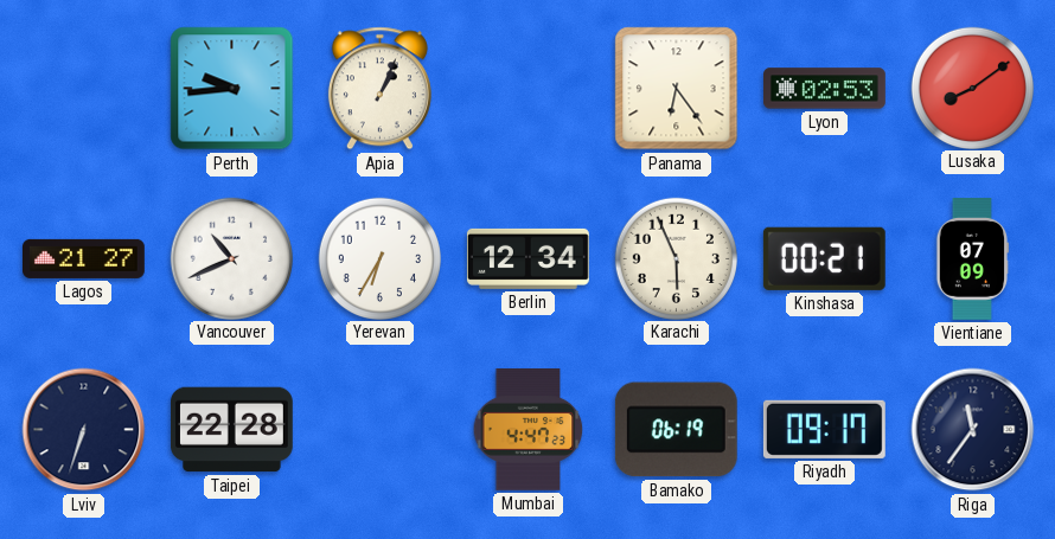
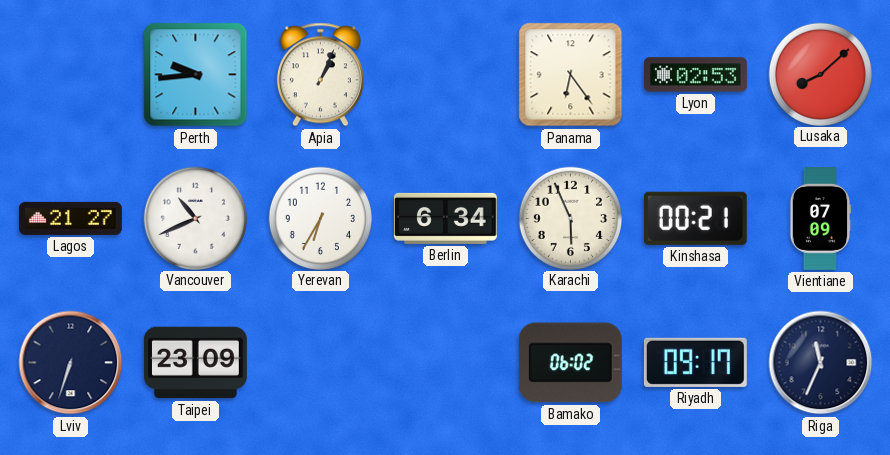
Lusaka: 8:09 -> 8:08
Berlin: 12:34 -> 6:34
Taipei: 22:28 -> 23:09
Mumbai: 4:47 -> none
Bamako: 06:19 -> 06:02
Riga: 11:36 -> 11:34
